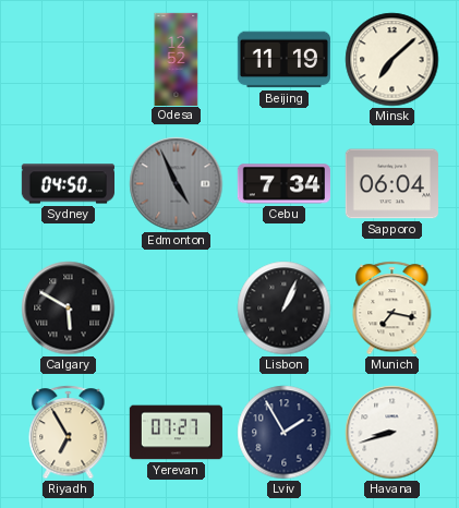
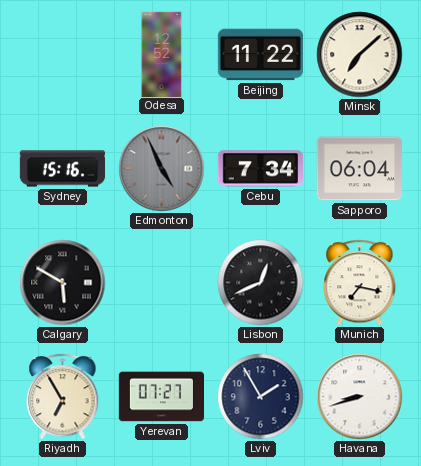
Beijing: 11:19 -> 11:22
Sydney: 04:50 -> 15:16
Lisbon: 1:04 -> 12:41
